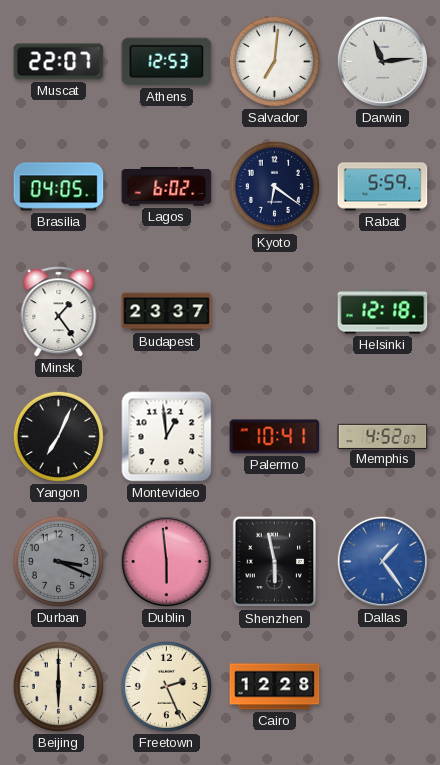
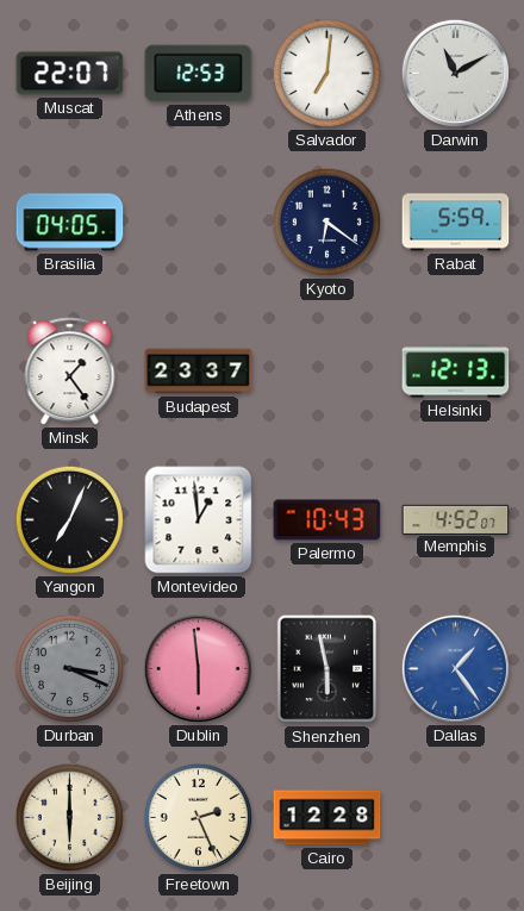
Darwin: 11:14 -> 11:10
Lagos: 6:02 -> none
Helsinki: 12:18 -> 12:13
Palermo: 10:41 -> 10:43
